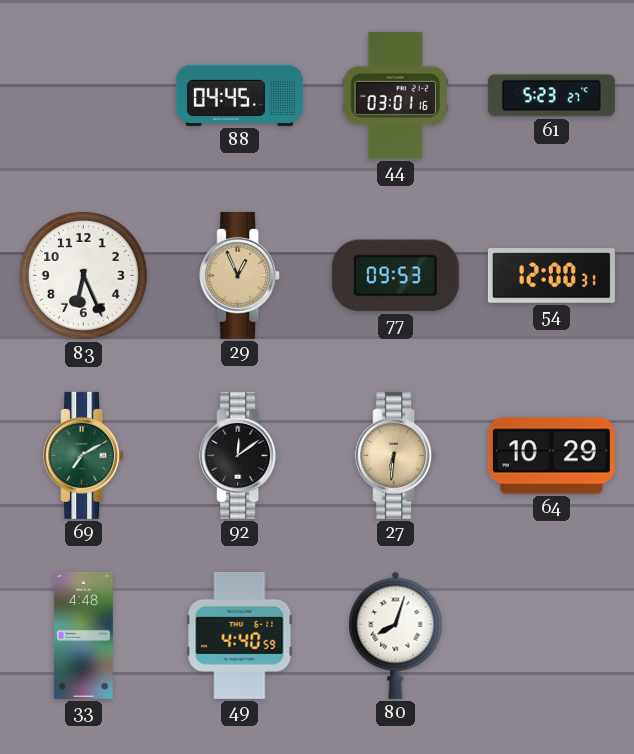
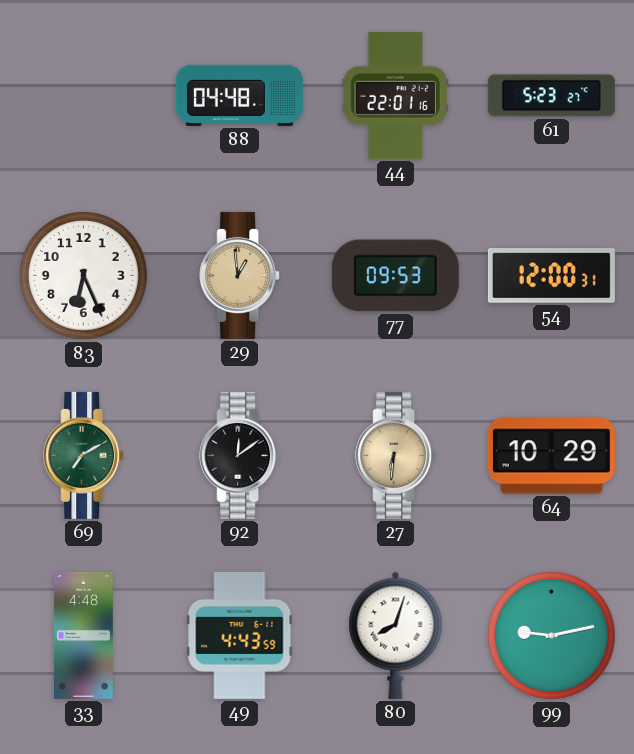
88: 04:45 -> 04:48
44: 03:01 -> 22:01
29: 12:56 -> 12:59
49: 4:40 -> 4:43
99: none -> 9:13
